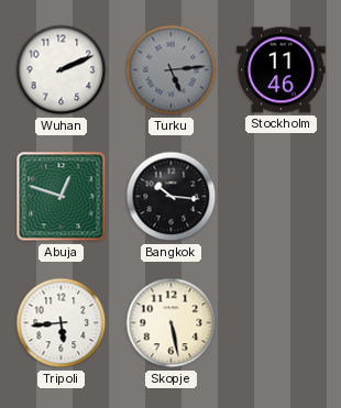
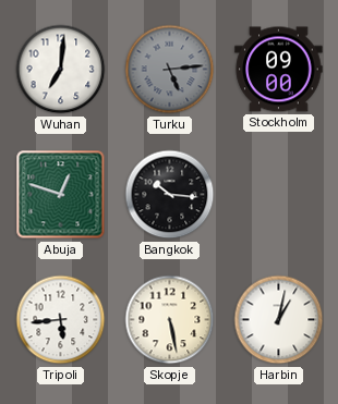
Wuhan: 2:11 -> 7:01
Stockholm: 11:46 -> 09:00
Harbin: none -> 1:02
